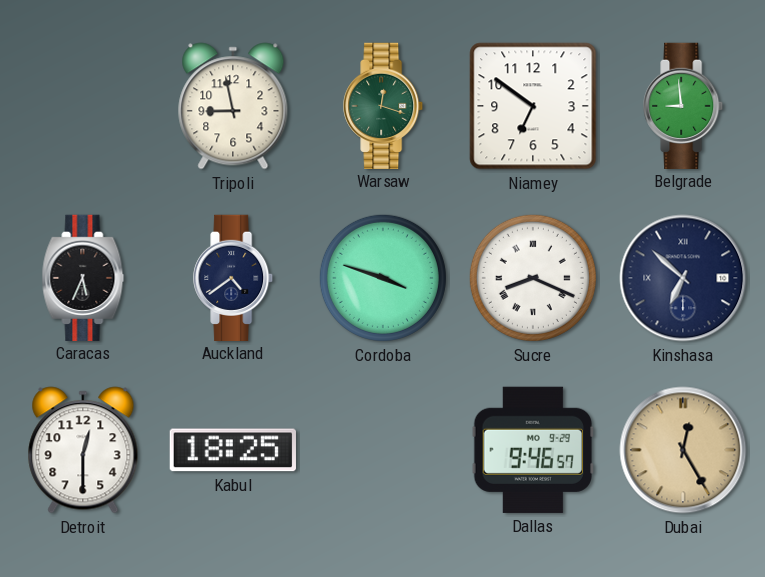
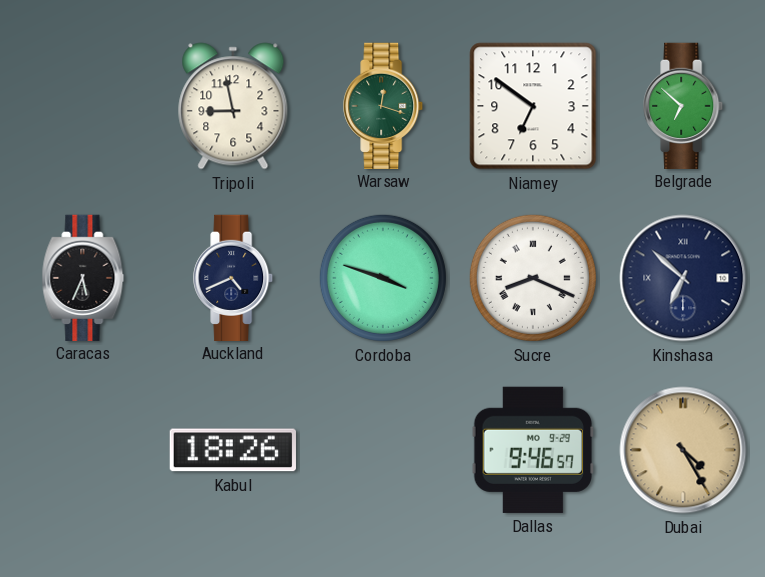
Belgrade: 8:59 -> 6:52
Auckland: 4:39 -> 4:41
Detroit: 12:30 -> none
Kabul: 18:25 -> 18:26
Dubai: 12:25 -> 4:25
